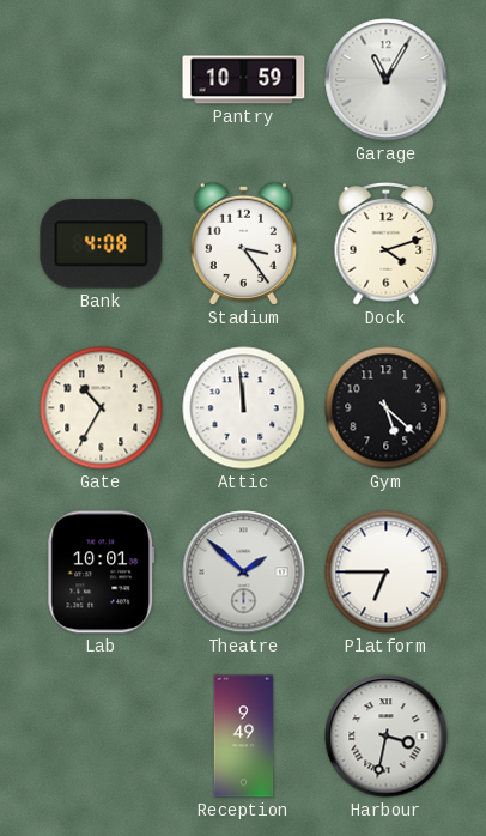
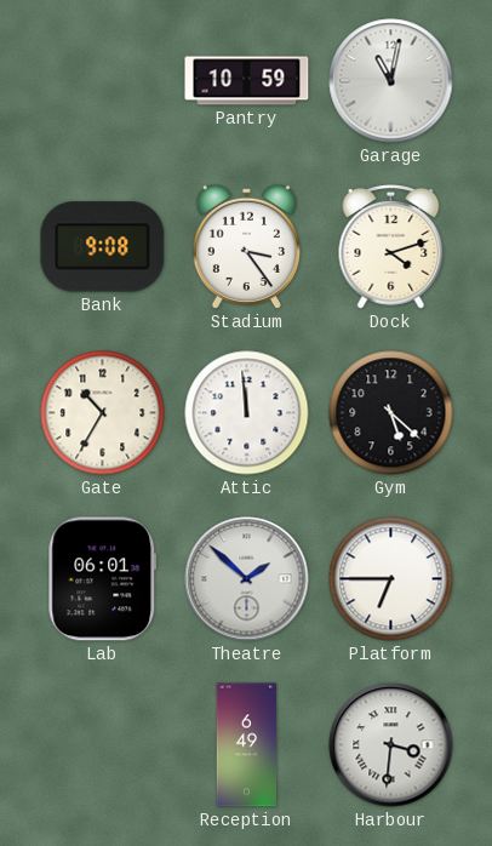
Garage: 11:05 -> 11:02
Bank: 4:08 -> 9:08
Lab: 10:01 -> 06:01
Reception: 9:49 -> 6:49
Harbour: 3:32 -> 3:31
